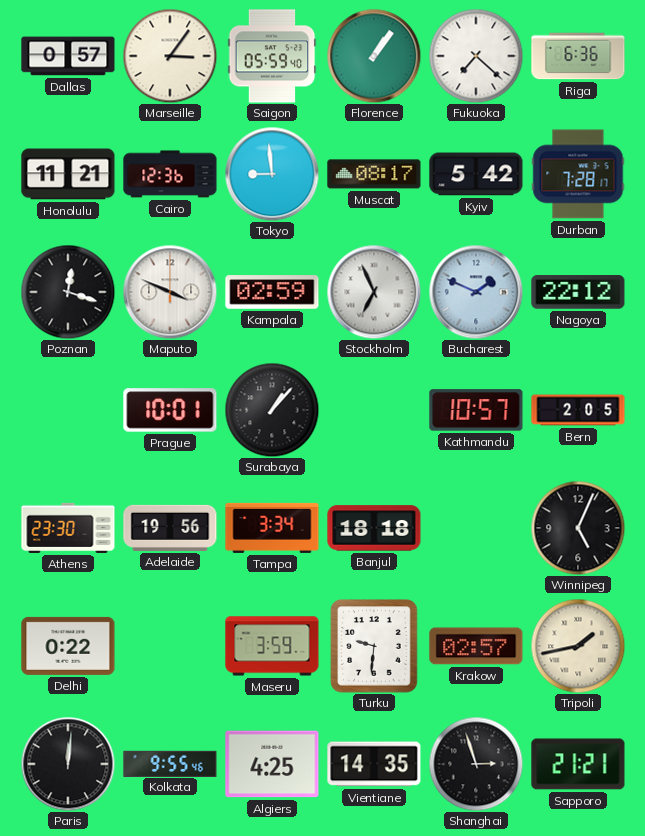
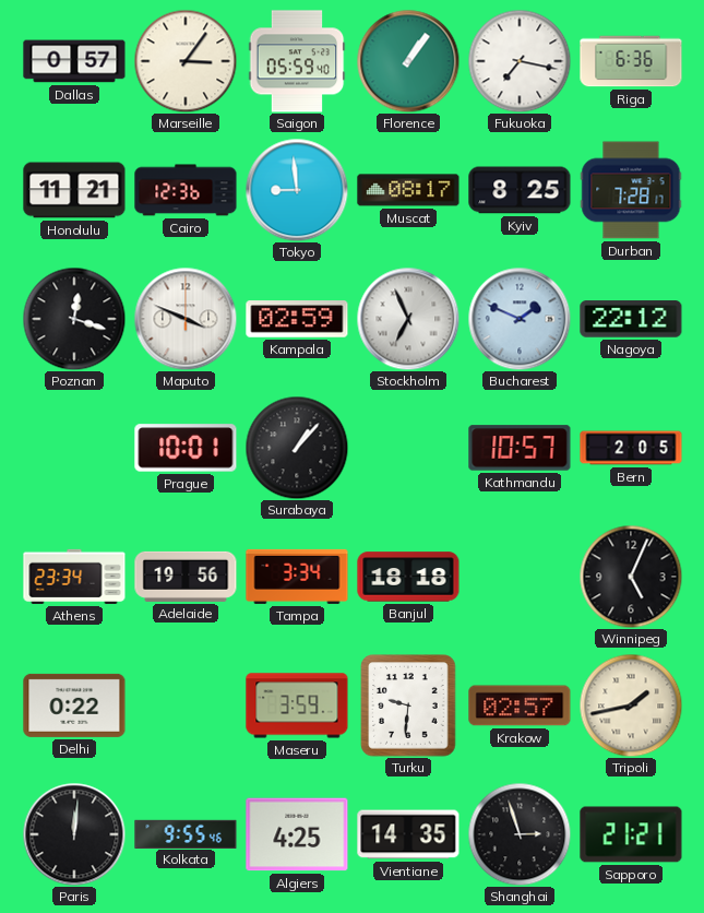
Fukuoka: 7:22 -> 7:17
Kyiv: 5:42 -> 8:25
Athens: 23:30 -> 23:34
